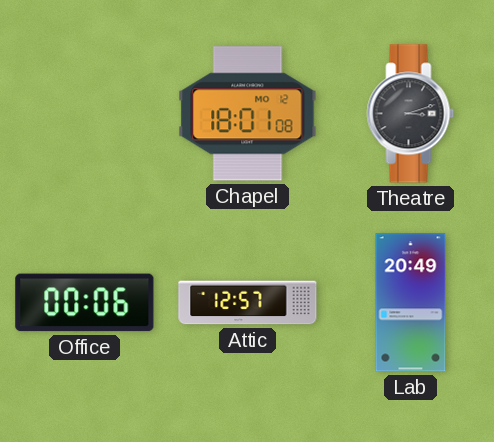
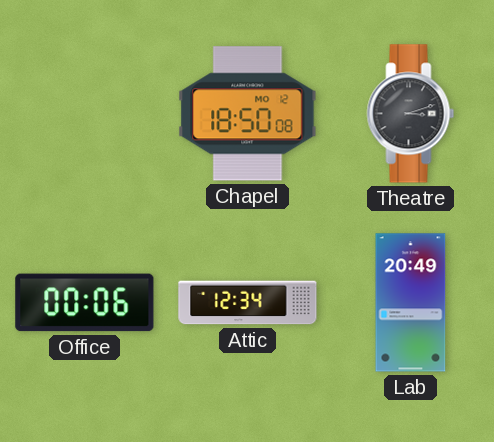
Chapel: 18:01 -> 18:50
Attic: 12:57 -> 12:34
